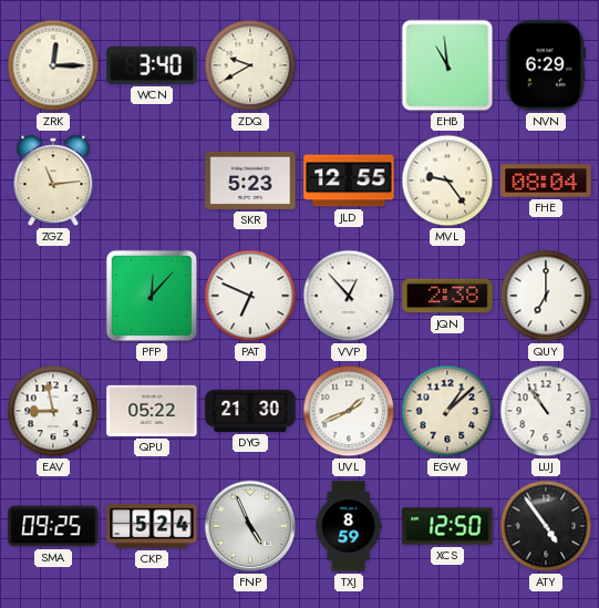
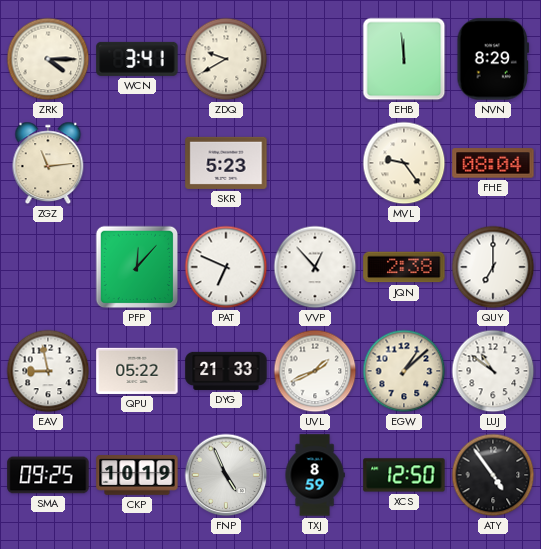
ZRK: 12:15 -> 4:15
WCN: 3:40 -> 3:41
EHB: 10:59 -> 11:59
NVN: 6:29 -> 8:29
JLD: 12:55 -> none
DYG: 21:30 -> 21:33
LUJ: 10:54 -> 10:51
CKP: 5:24 -> 10:19
